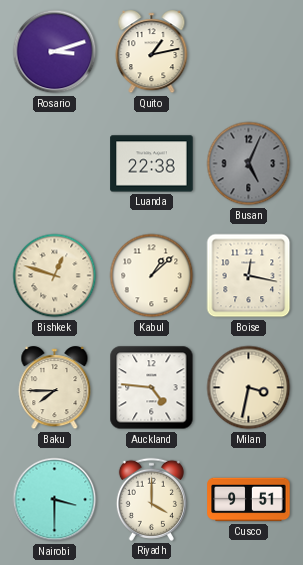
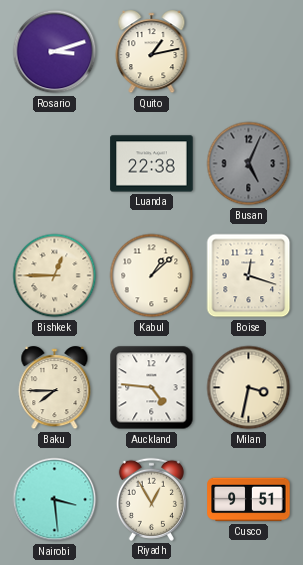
Bishkek: 12:48 -> 12:45
Boise: 12:17 -> 12:18
Nairobi: 3:30 -> 3:29
Riyadh: 4:00 -> 12:55
